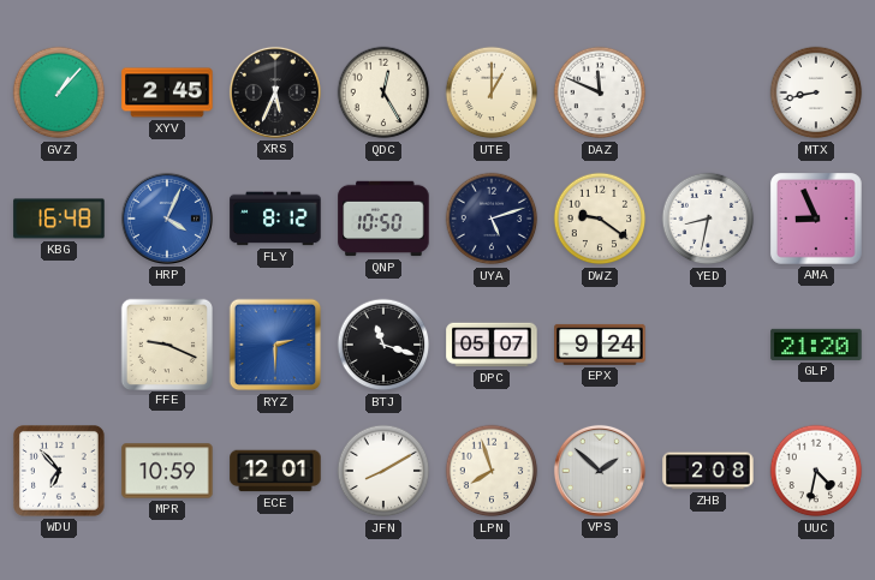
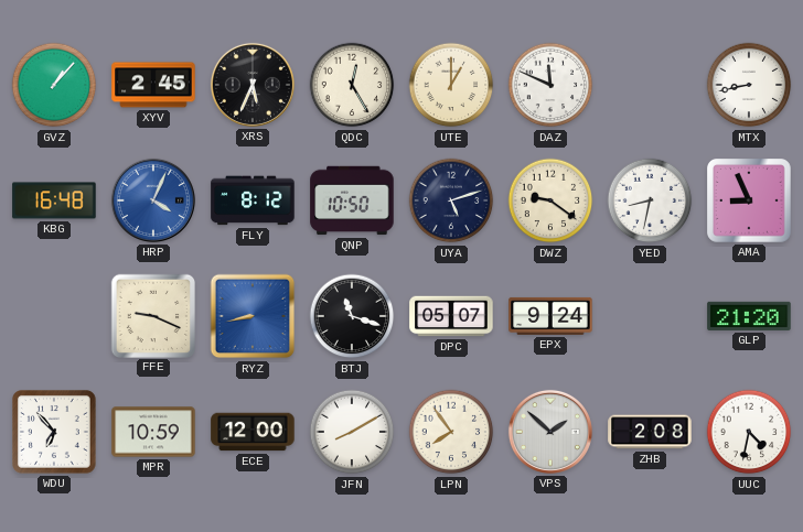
RYZ: 2:30 -> 8:43
ECE: 12:01 -> 12:00
LPN: 7:57 -> 7:54
